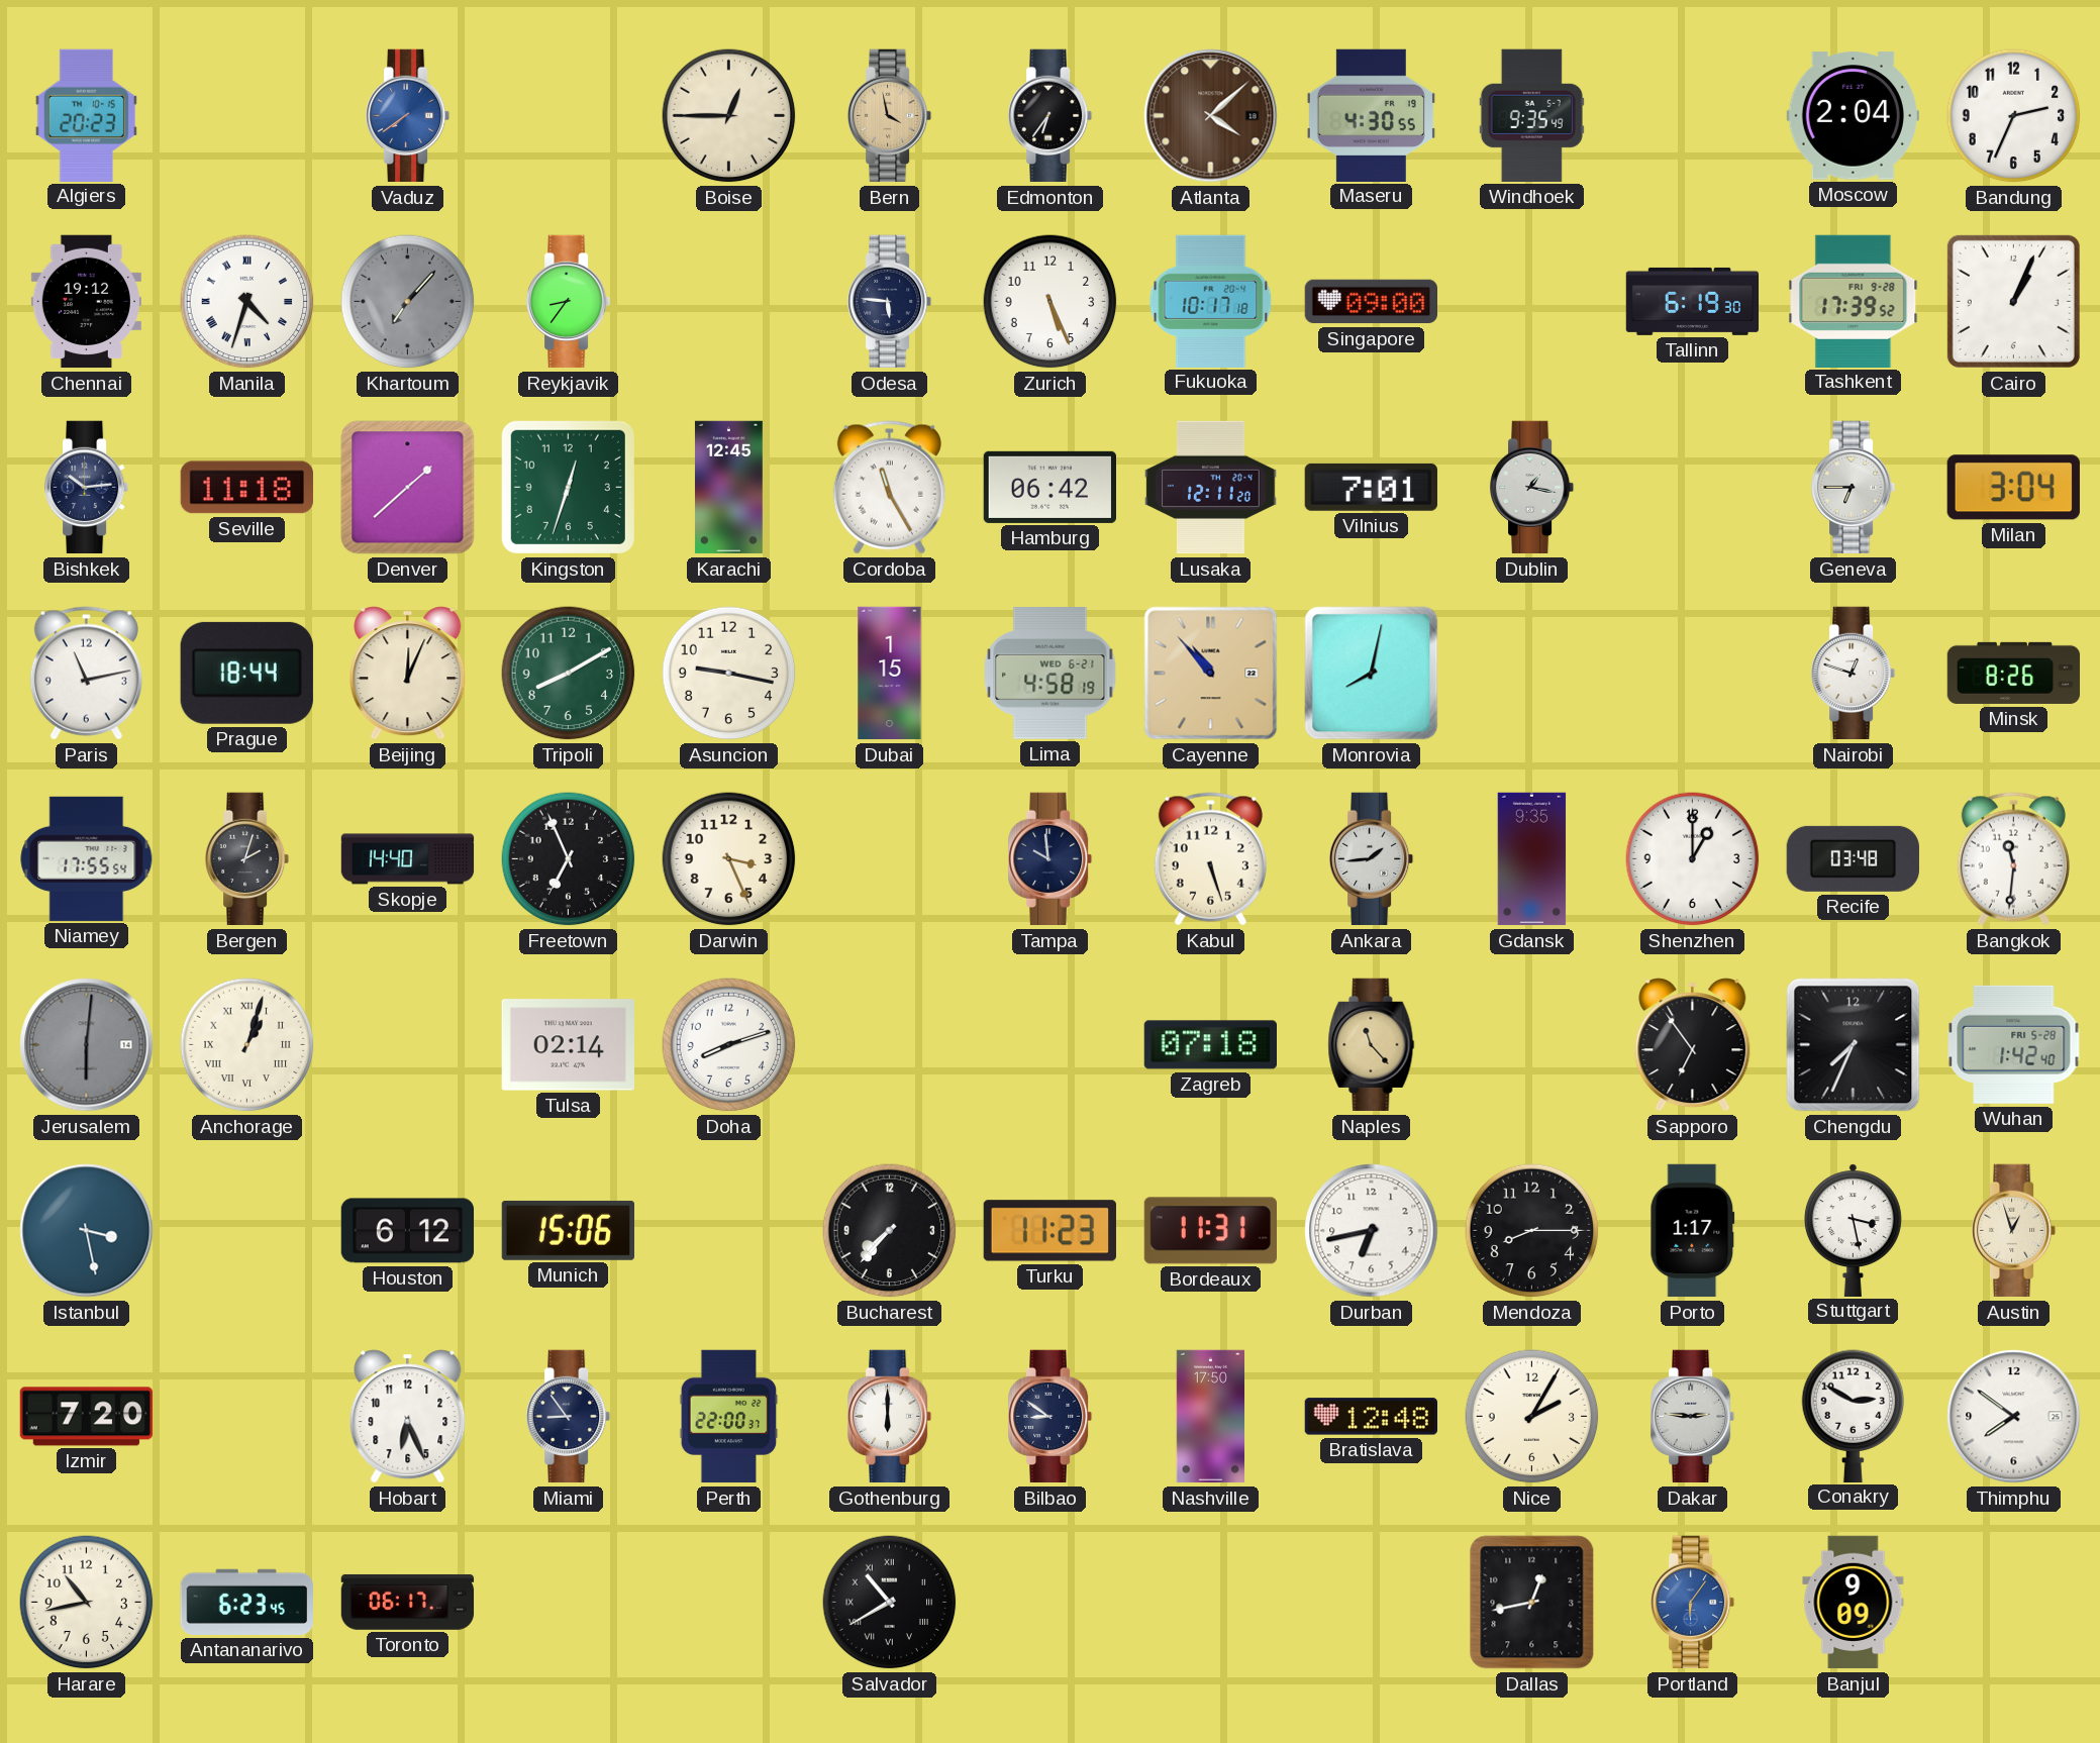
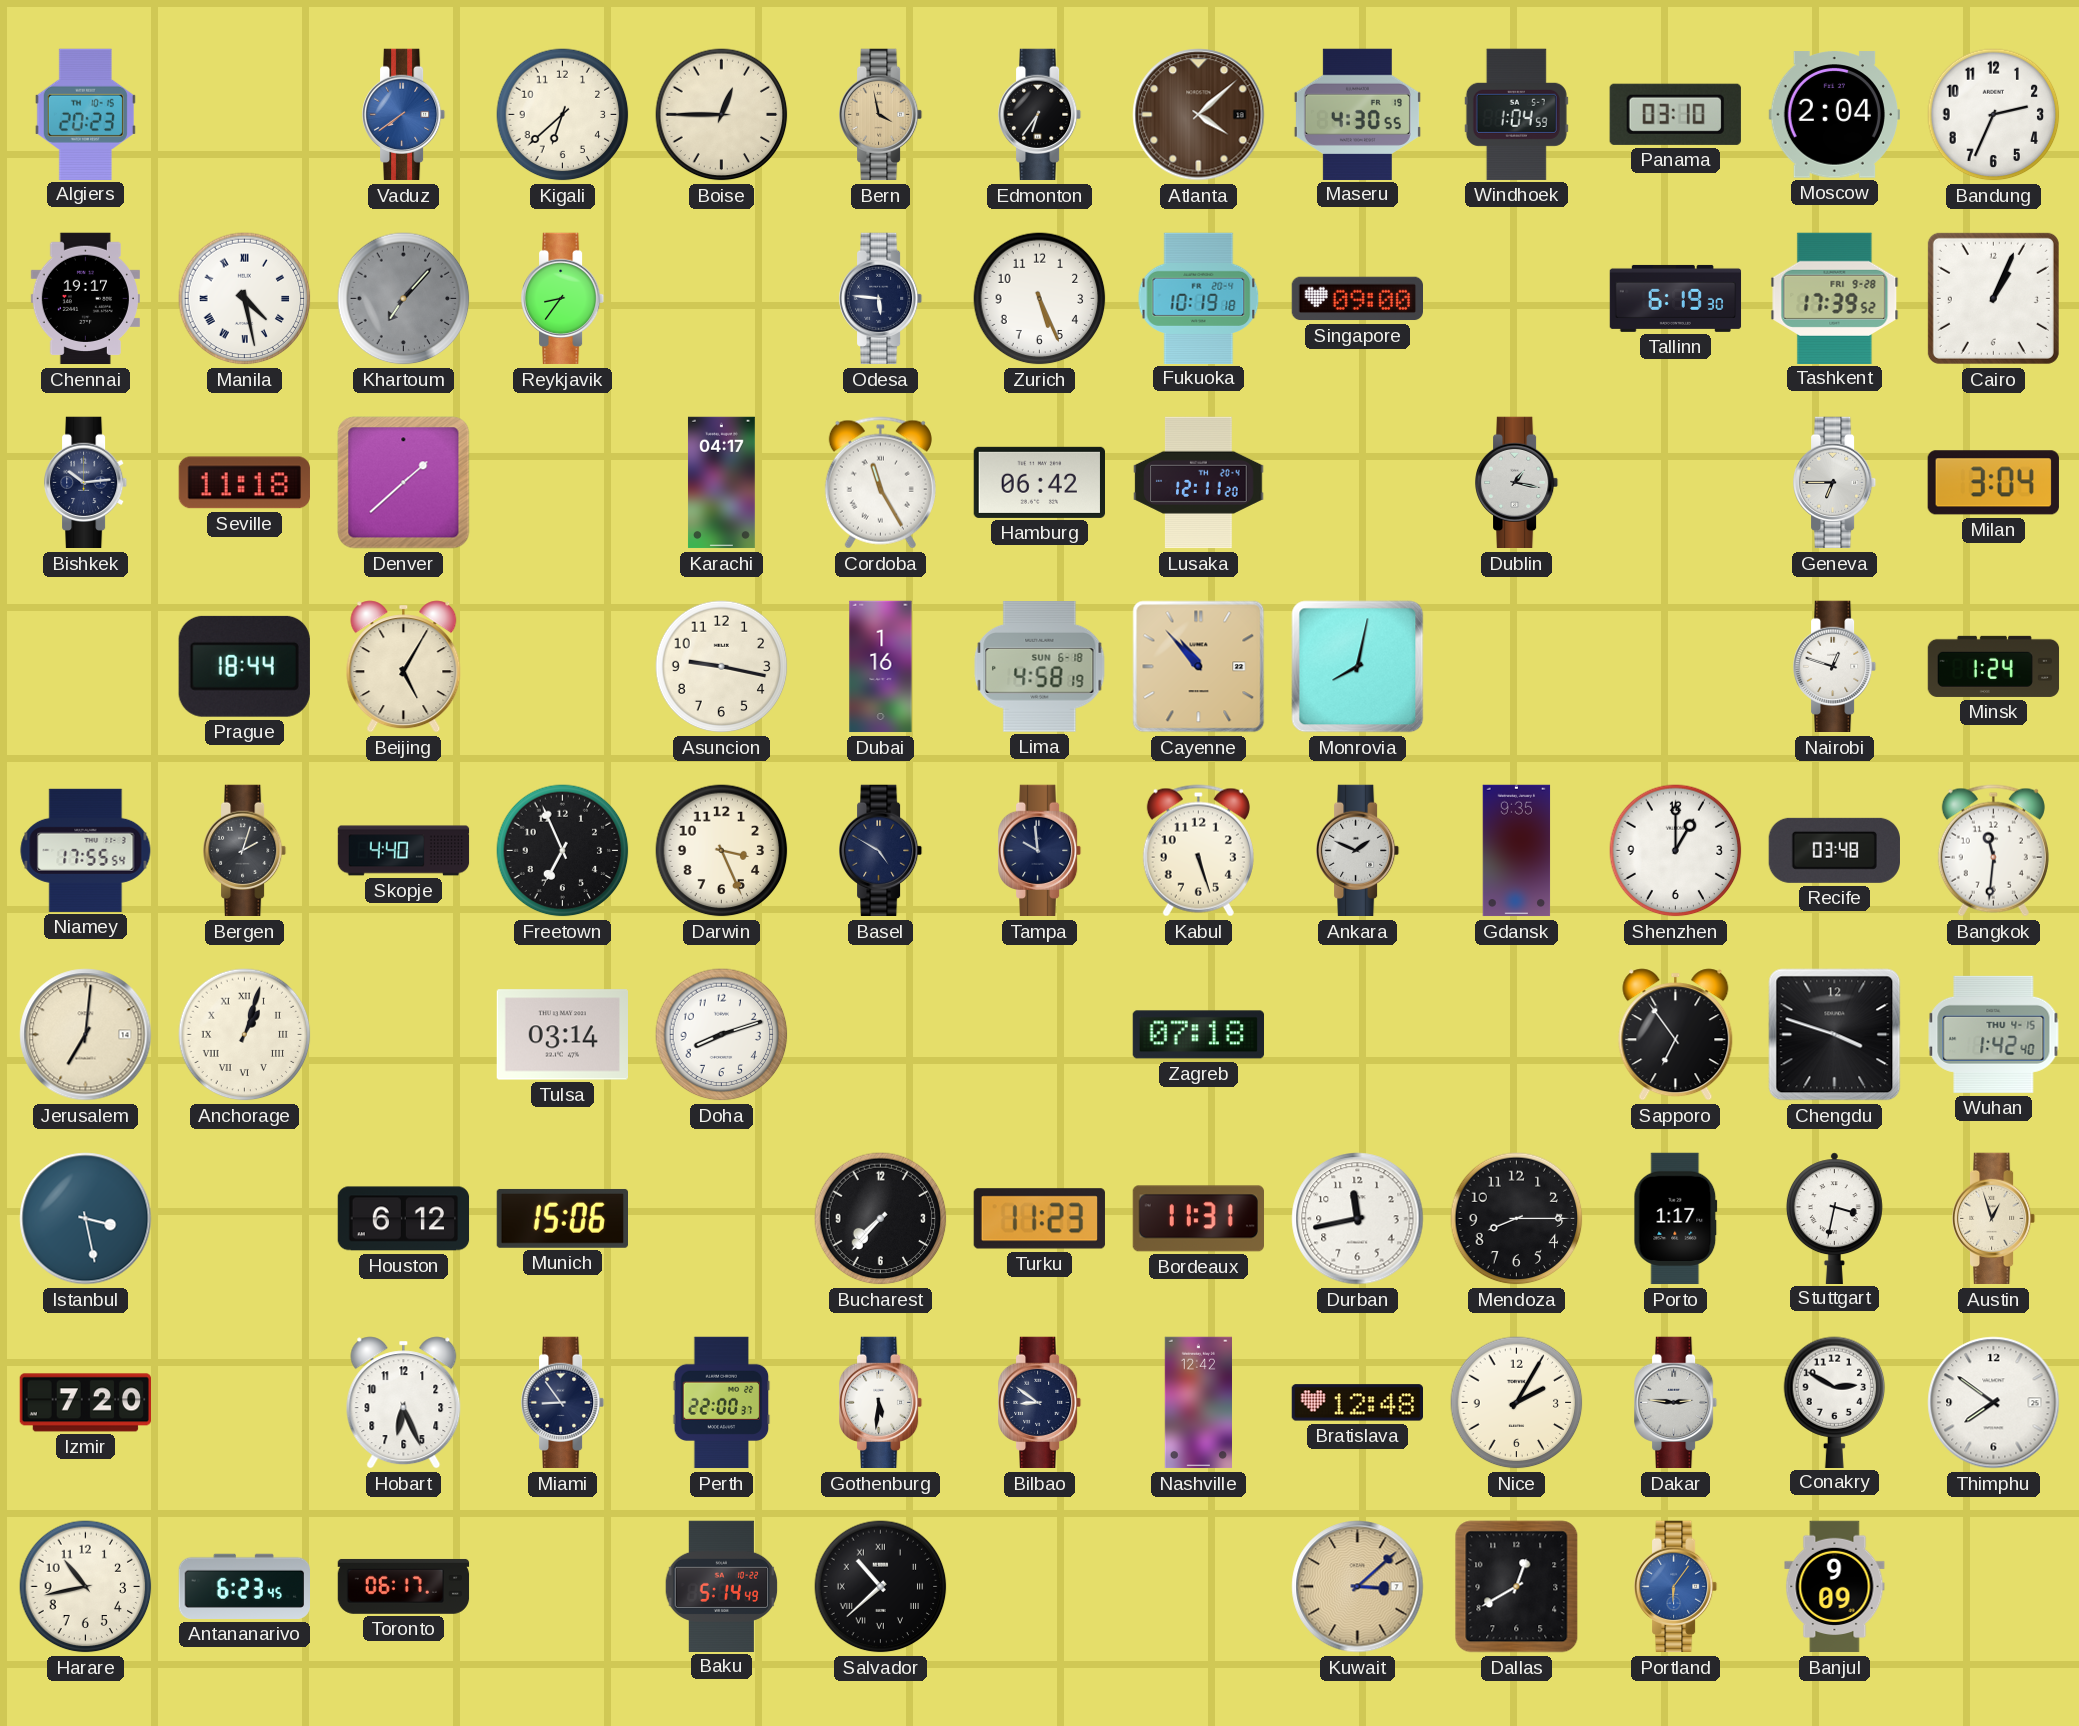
Kigali: none -> 6:38
Windhoek: 9:35 -> 1:04
Panama: none -> 03:10
Chennai: 19:12 -> 19:17
Manila: 4:33 -> 4:28
Fukuoka: 10:17 -> 10:19
Kingston: 12:33 -> none
Karachi: 12:45 -> 04:17
Vilnius: 7:01 -> none
Paris: 11:13 -> none
Beijing: 12:04 -> 5:05
Tripoli: 8:10 -> none
Dubai: 1:15 -> 1:16
Lima date: WED 6-21 -> SUN 6-18
Minsk: 8:26 -> 1:24
Skopje: 14:40 -> 4:40
Basel: none -> 4:50
Ankara: 1:44 -> 1:49
Jerusalem: 6:01 -> 7:01
Jerusalem dial: grey -> cream
Tulsa: 02:14 -> 03:14
Naples: 11:23 -> none
Chengdu: 7:34 -> 3:48
Wuhan date: FRI 5-28 -> THU 4-15
Durban: 6:43 -> 11:43
Stuttgart: 3:28 -> 3:32
Gothenburg: 6:00 -> 5:31
Nashville: 17:50 -> 12:42
Baku: none -> 5:14
Salvador: 10:40 -> 10:38
Kuwait: none -> 3:08
Dallas: 12:43 -> 12:40
